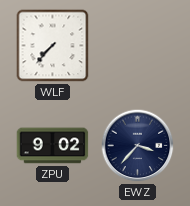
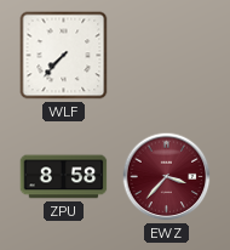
ZPU: 9:02 -> 8:58
EWZ dial: navy -> burgundy
